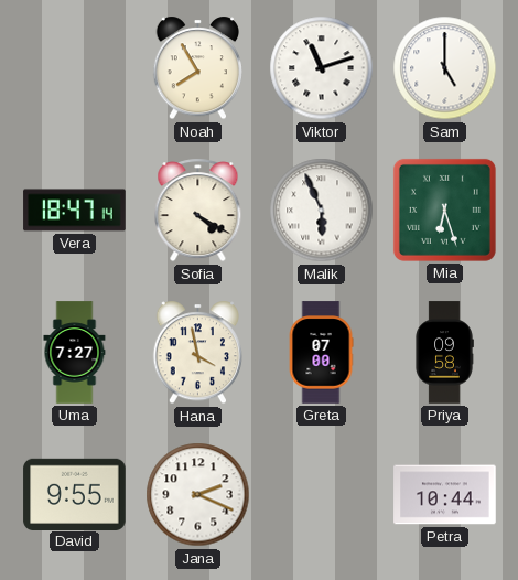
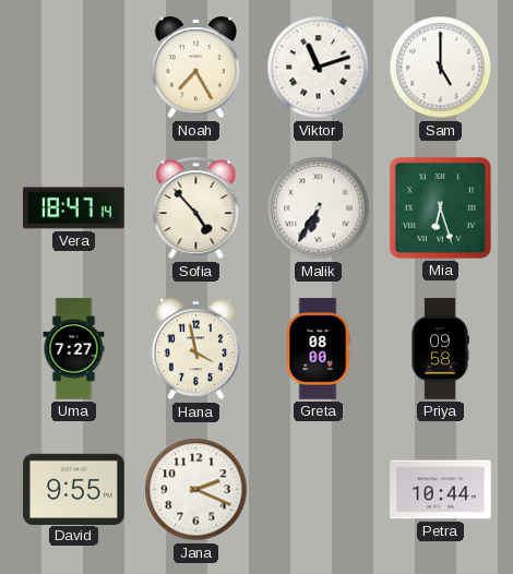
Noah: 7:55 -> 7:25
Sofia: 4:20 -> 4:53
Malik: 5:56 -> 6:35
Greta: 07:00 -> 08:00
